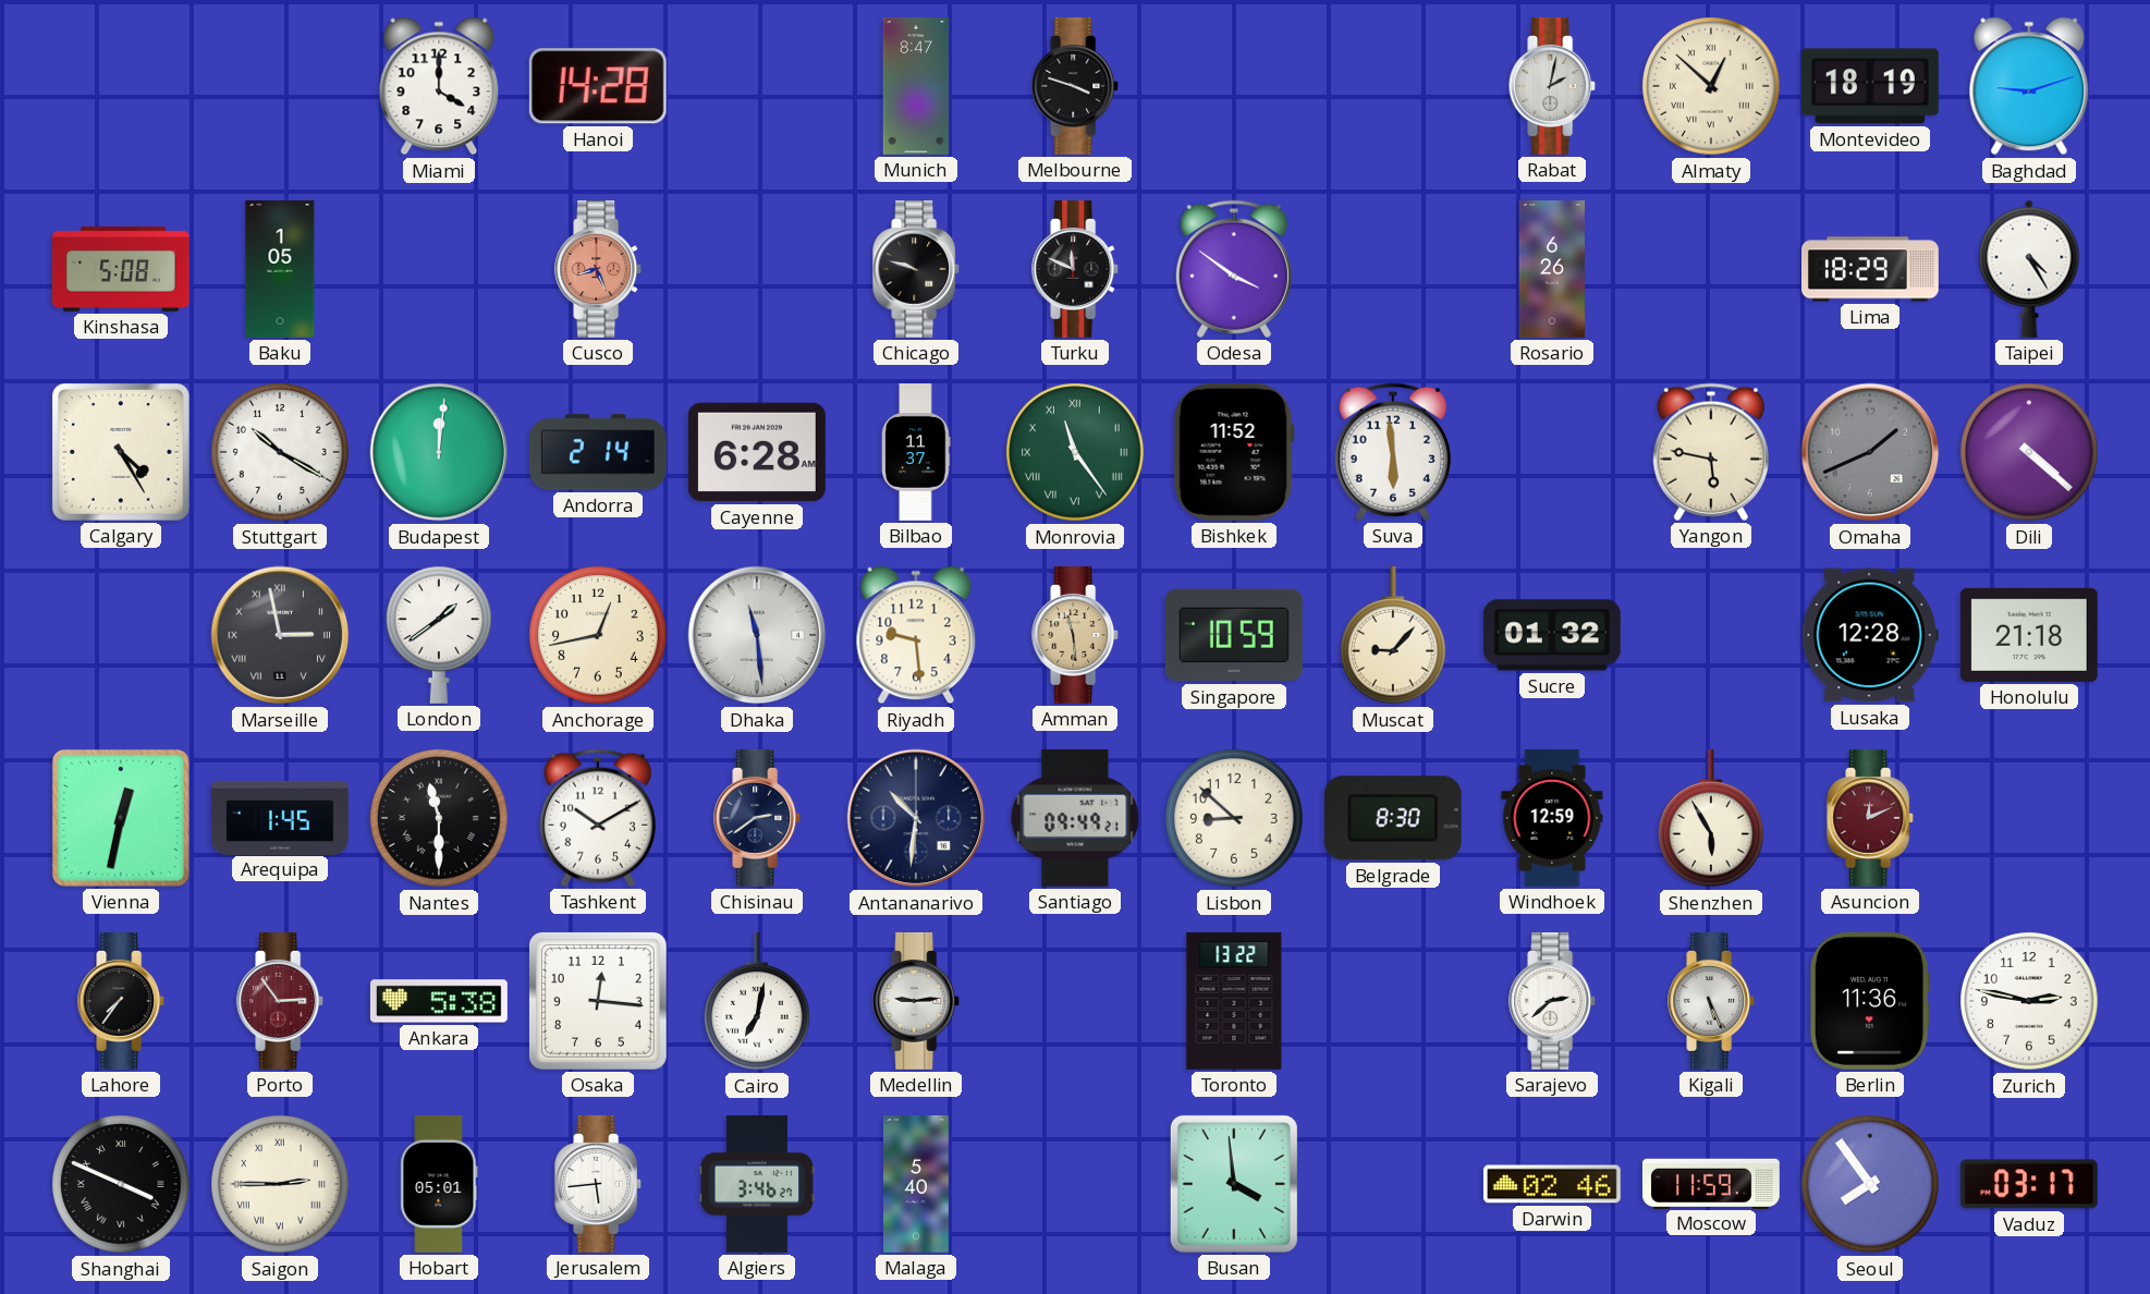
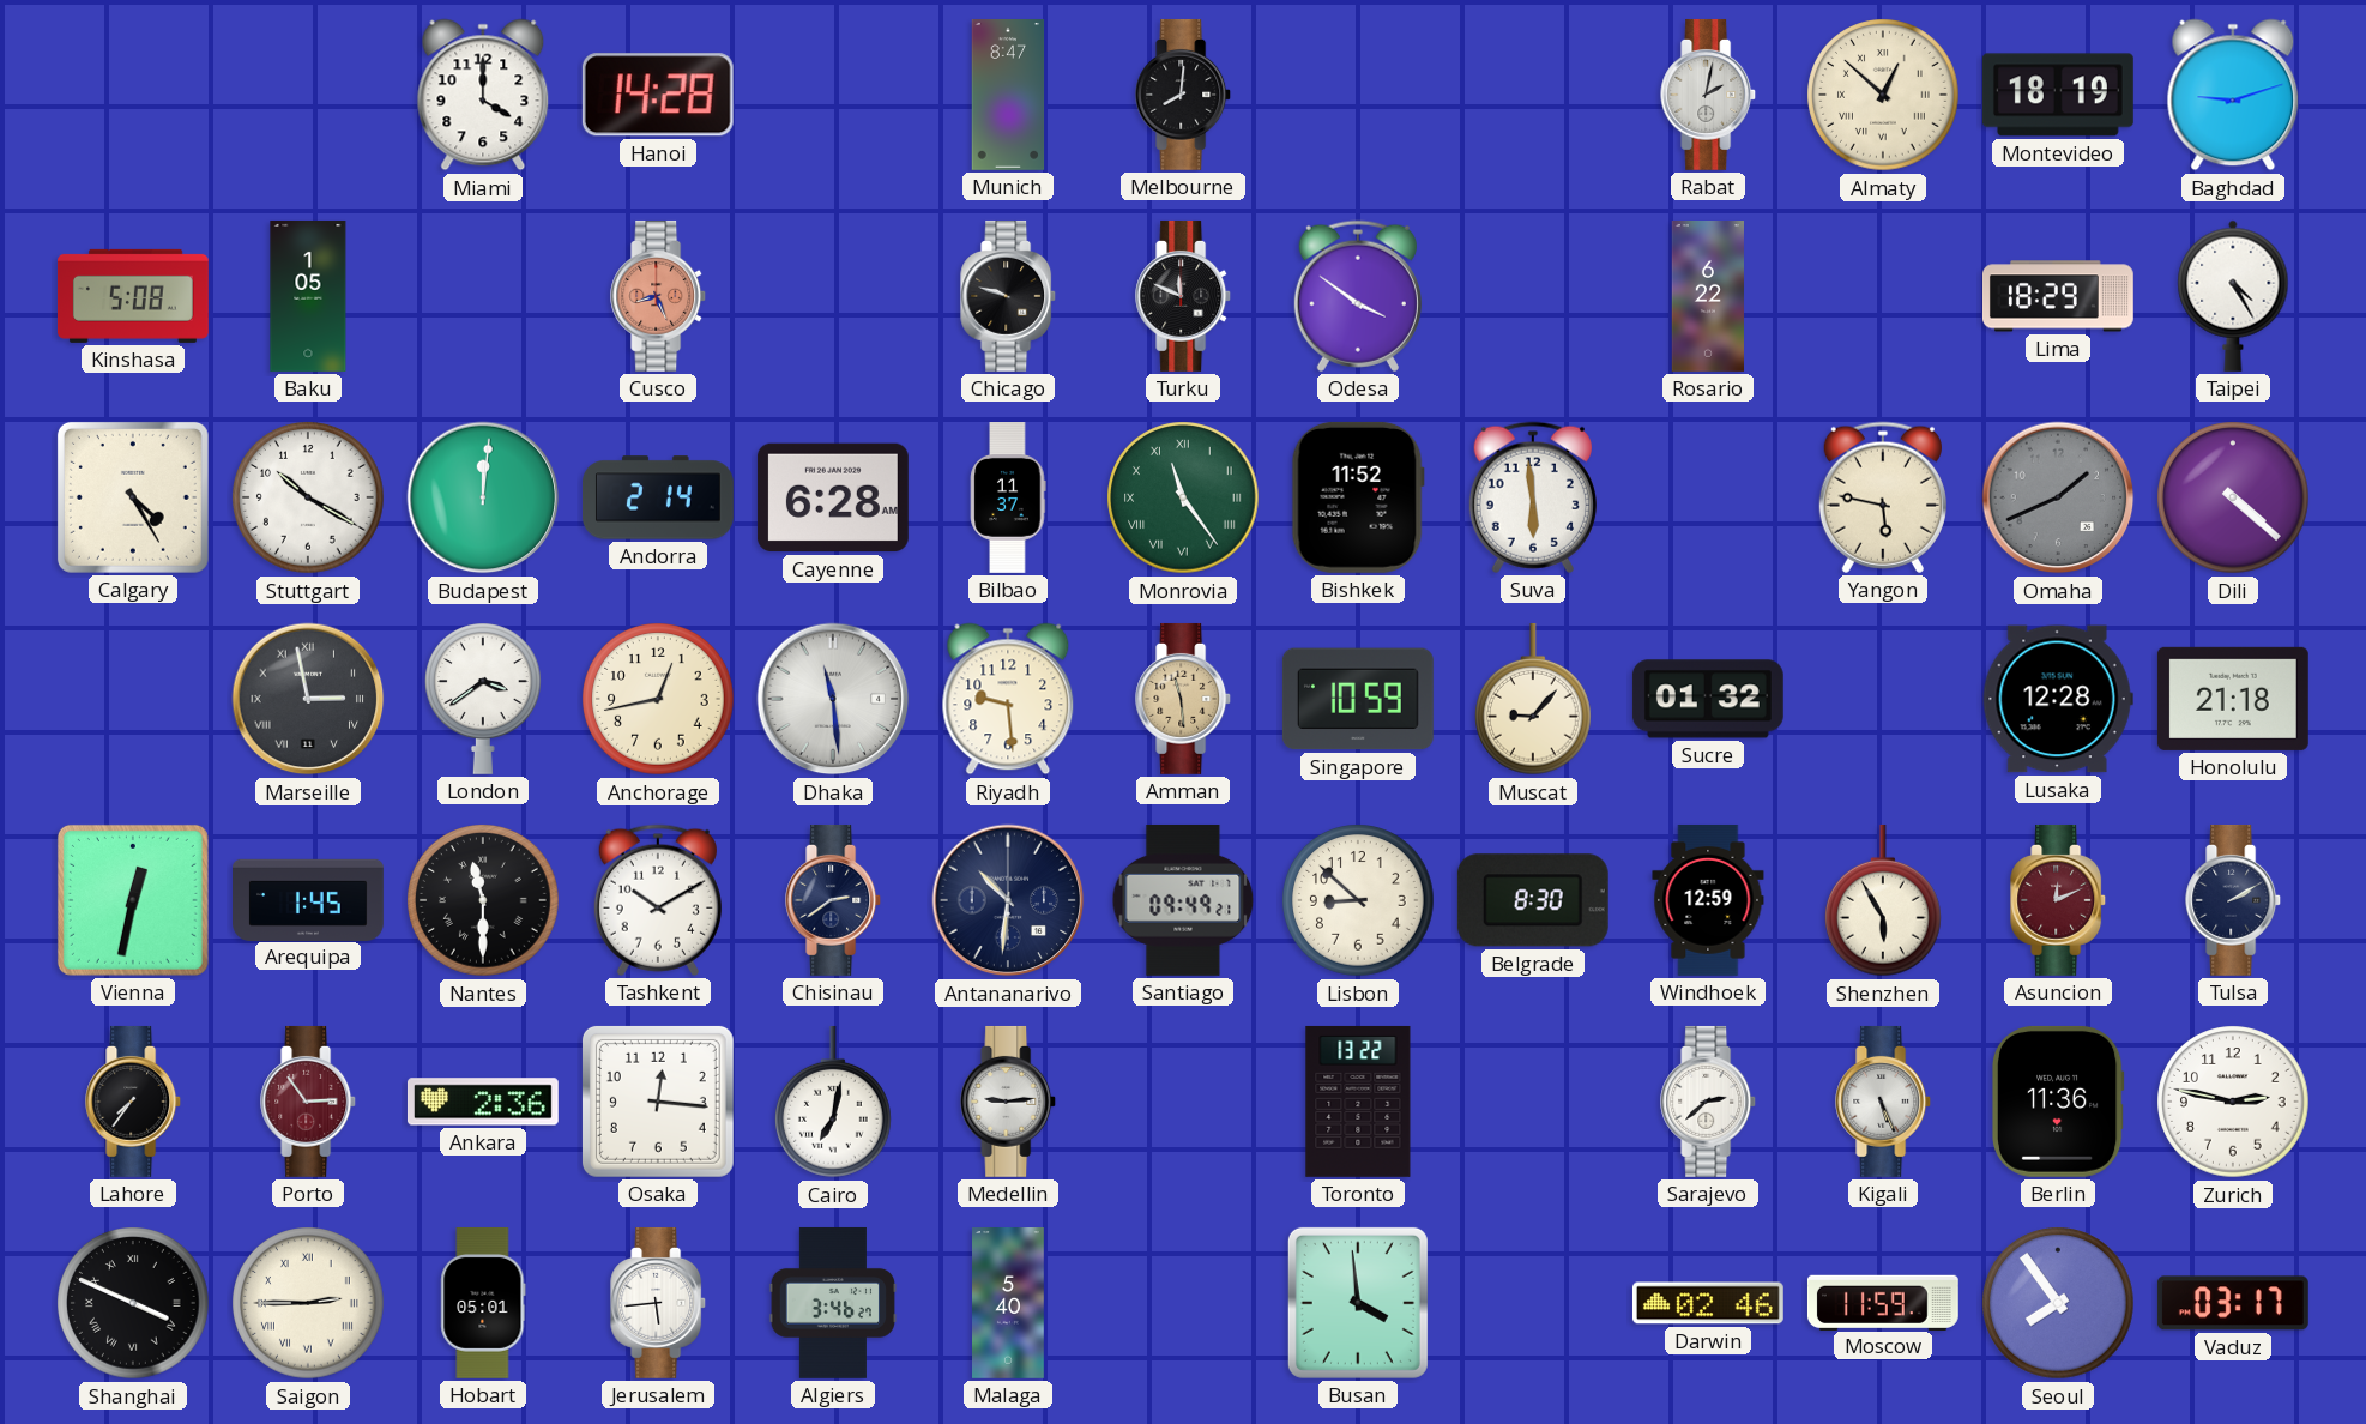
Melbourne: 3:48 -> 8:01
Rosario: 6:26 -> 6:22
London: 1:39 -> 3:39
Tulsa: none -> 2:10
Ankara: 5:38 -> 2:36
